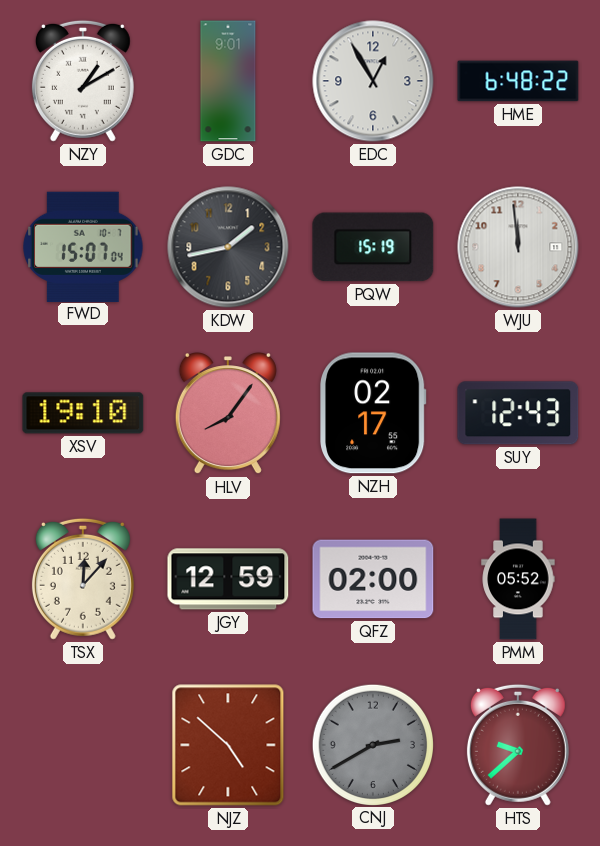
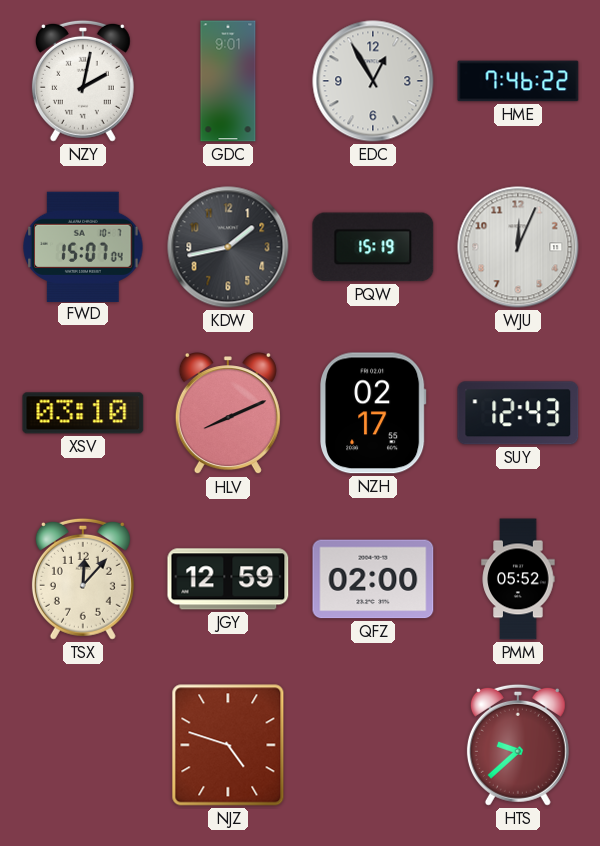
NZY: 1:10 -> 2:02
HME: 6:48 -> 7:46
WJU: 11:59 -> 12:04
XSV: 19:10 -> 03:10
HLV: 8:06 -> 8:11
NJZ: 4:52 -> 4:48
CNJ: 2:40 -> none
